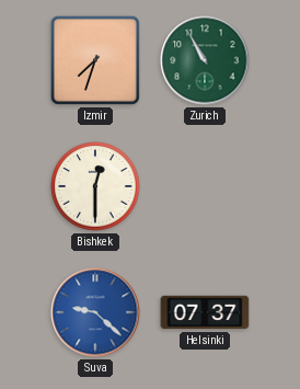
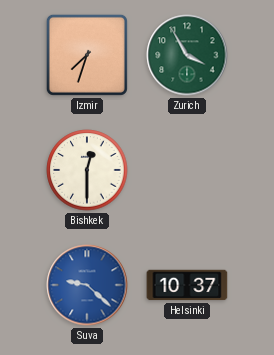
Zurich: 10:55 -> 3:55
Helsinki: 07:37 -> 10:37
